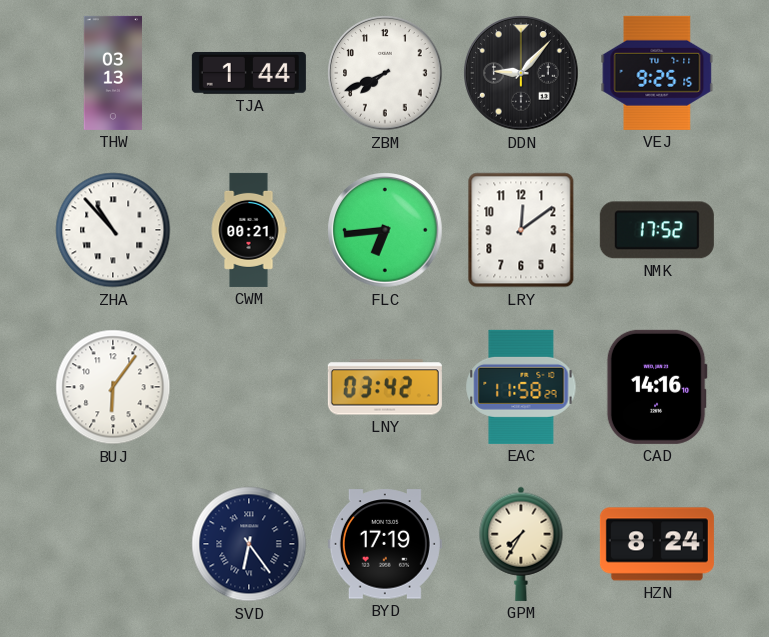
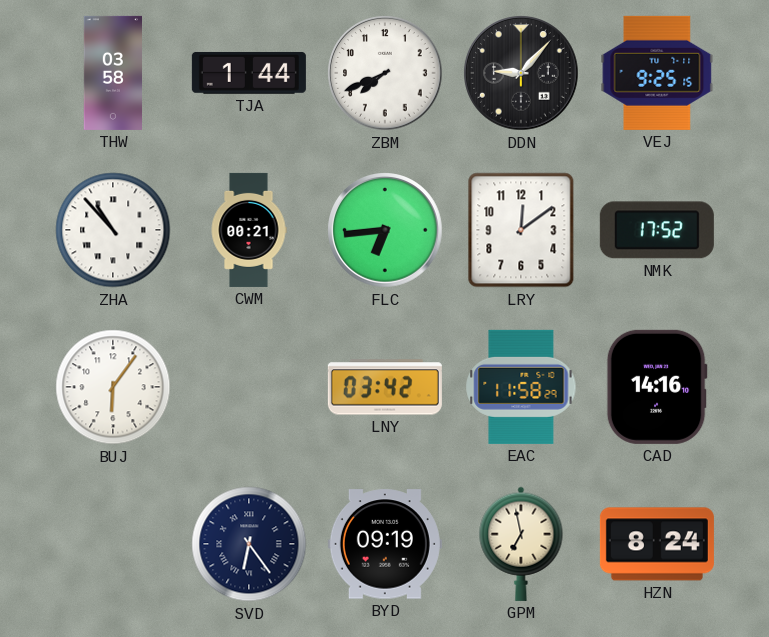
THW: 03:13 -> 03:58
BYD: 17:19 -> 09:19
GPM: 7:35 -> 6:58
